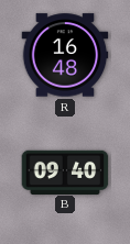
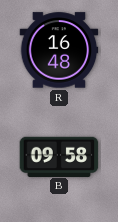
B: 09:40 -> 09:58
